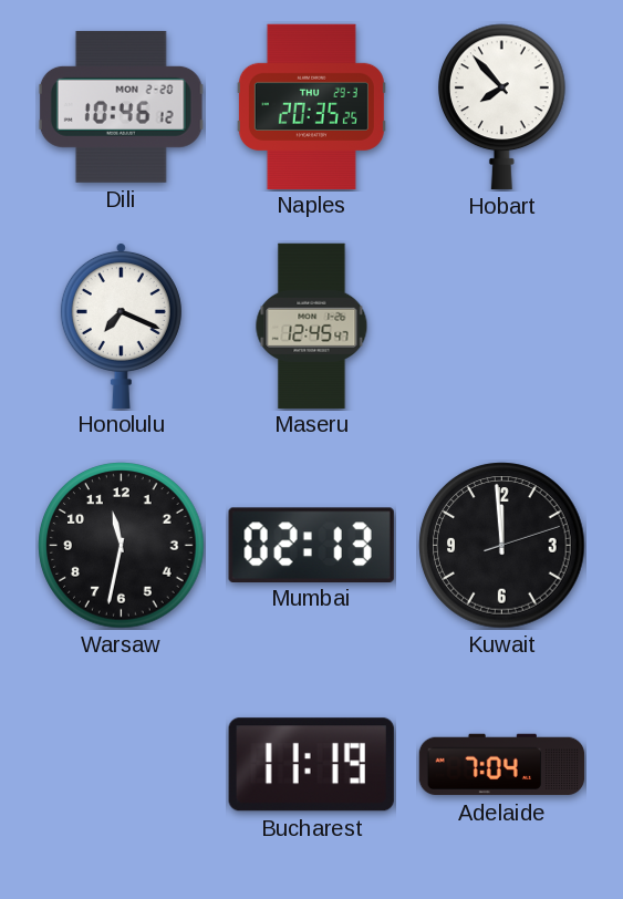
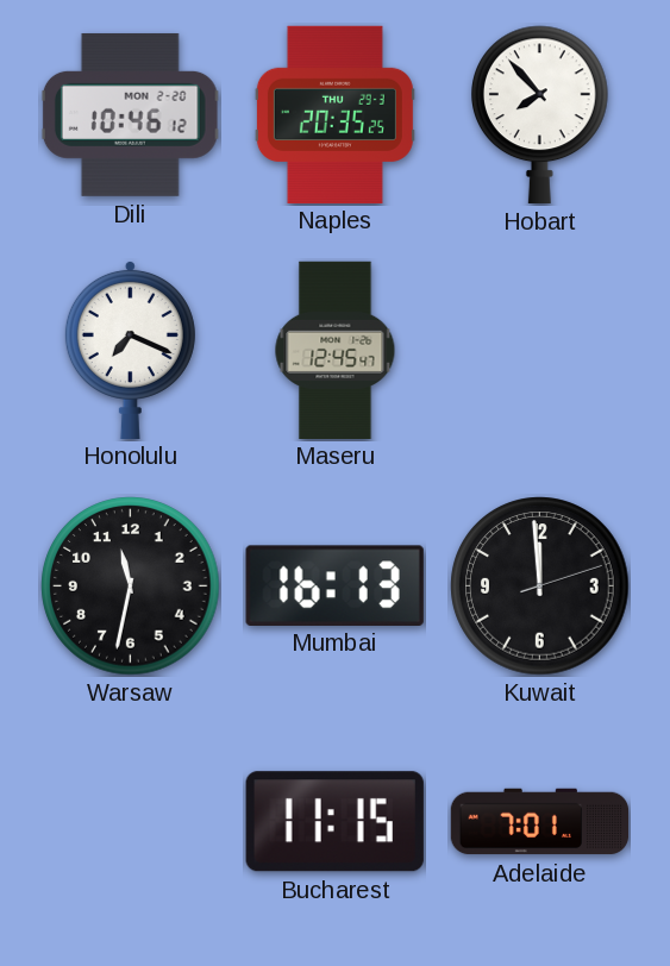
Mumbai: 02:13 -> 16:13
Bucharest: 11:19 -> 11:15
Adelaide: 7:04 -> 7:01
